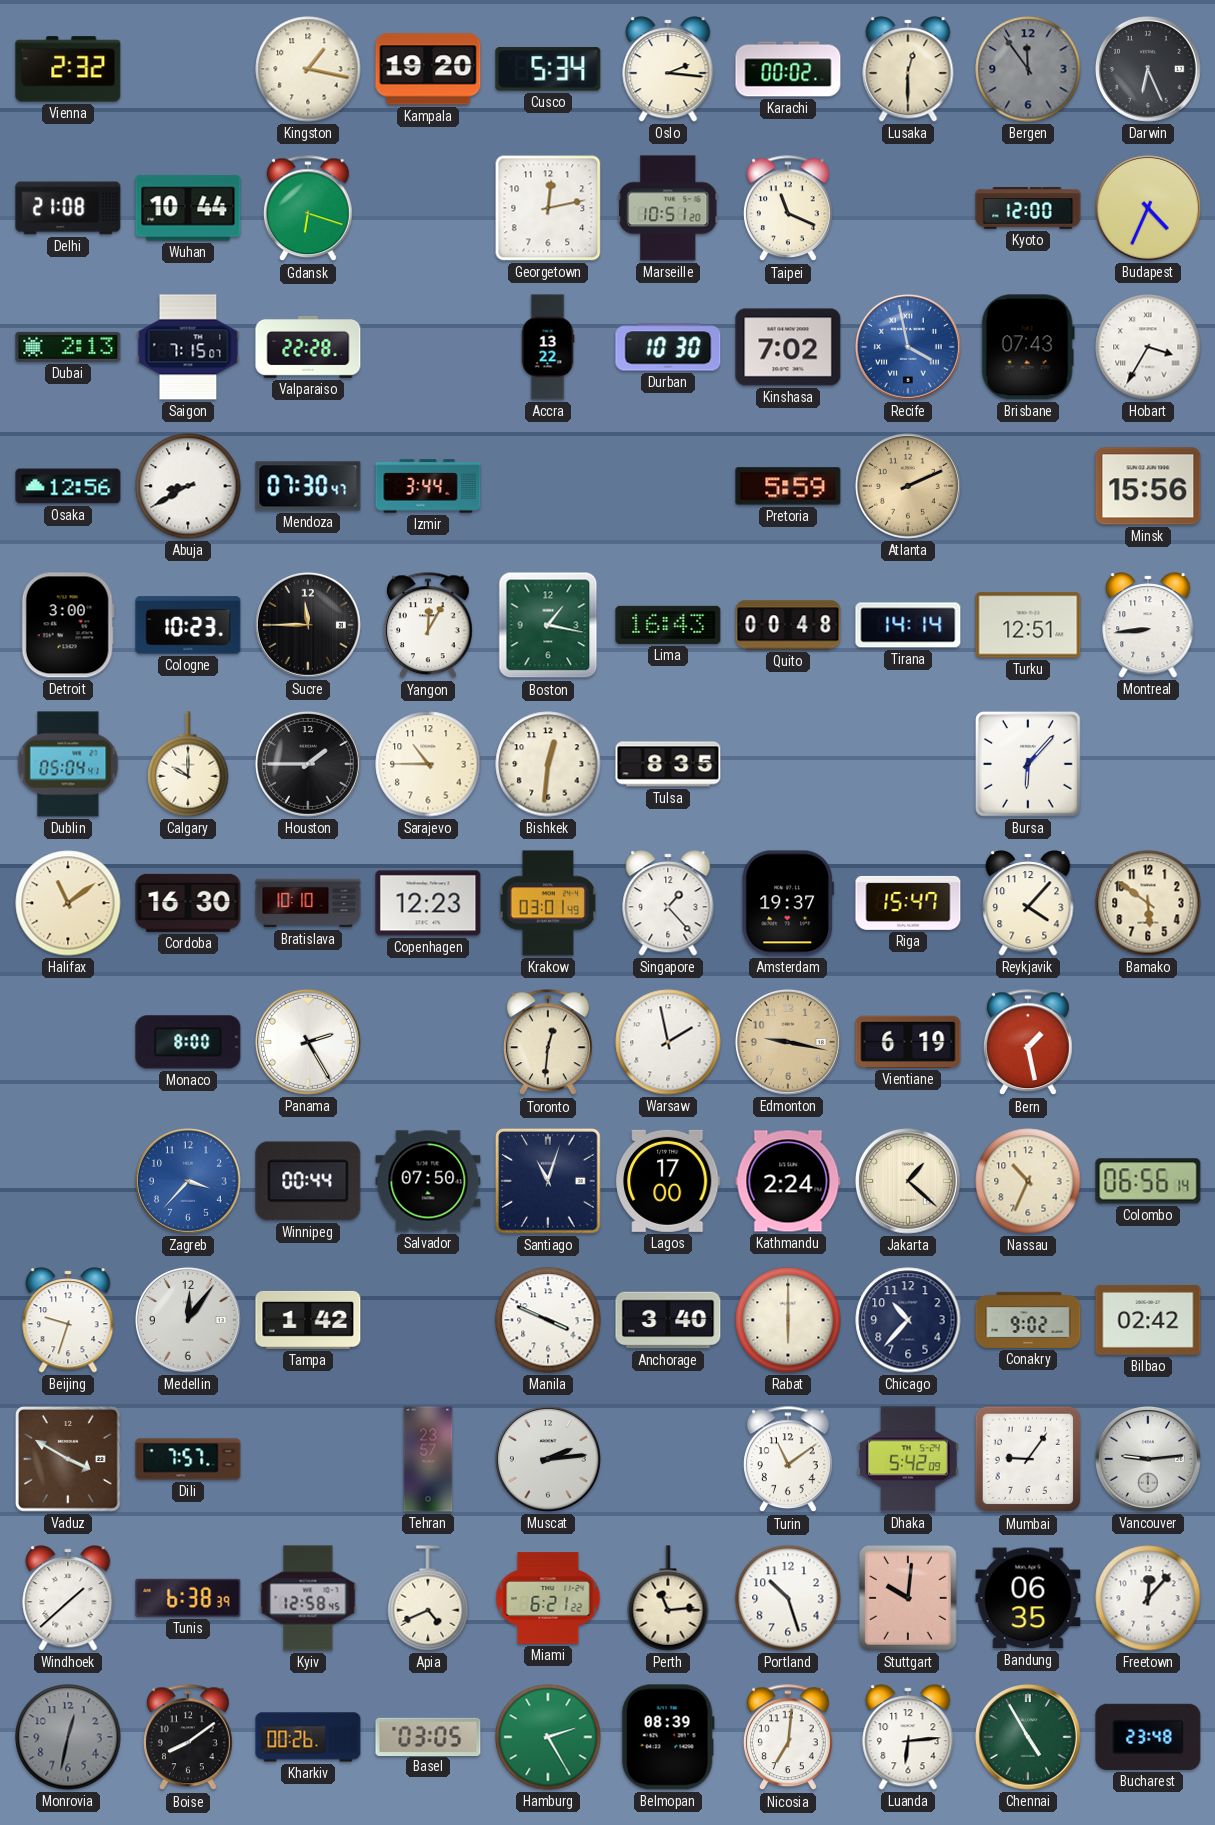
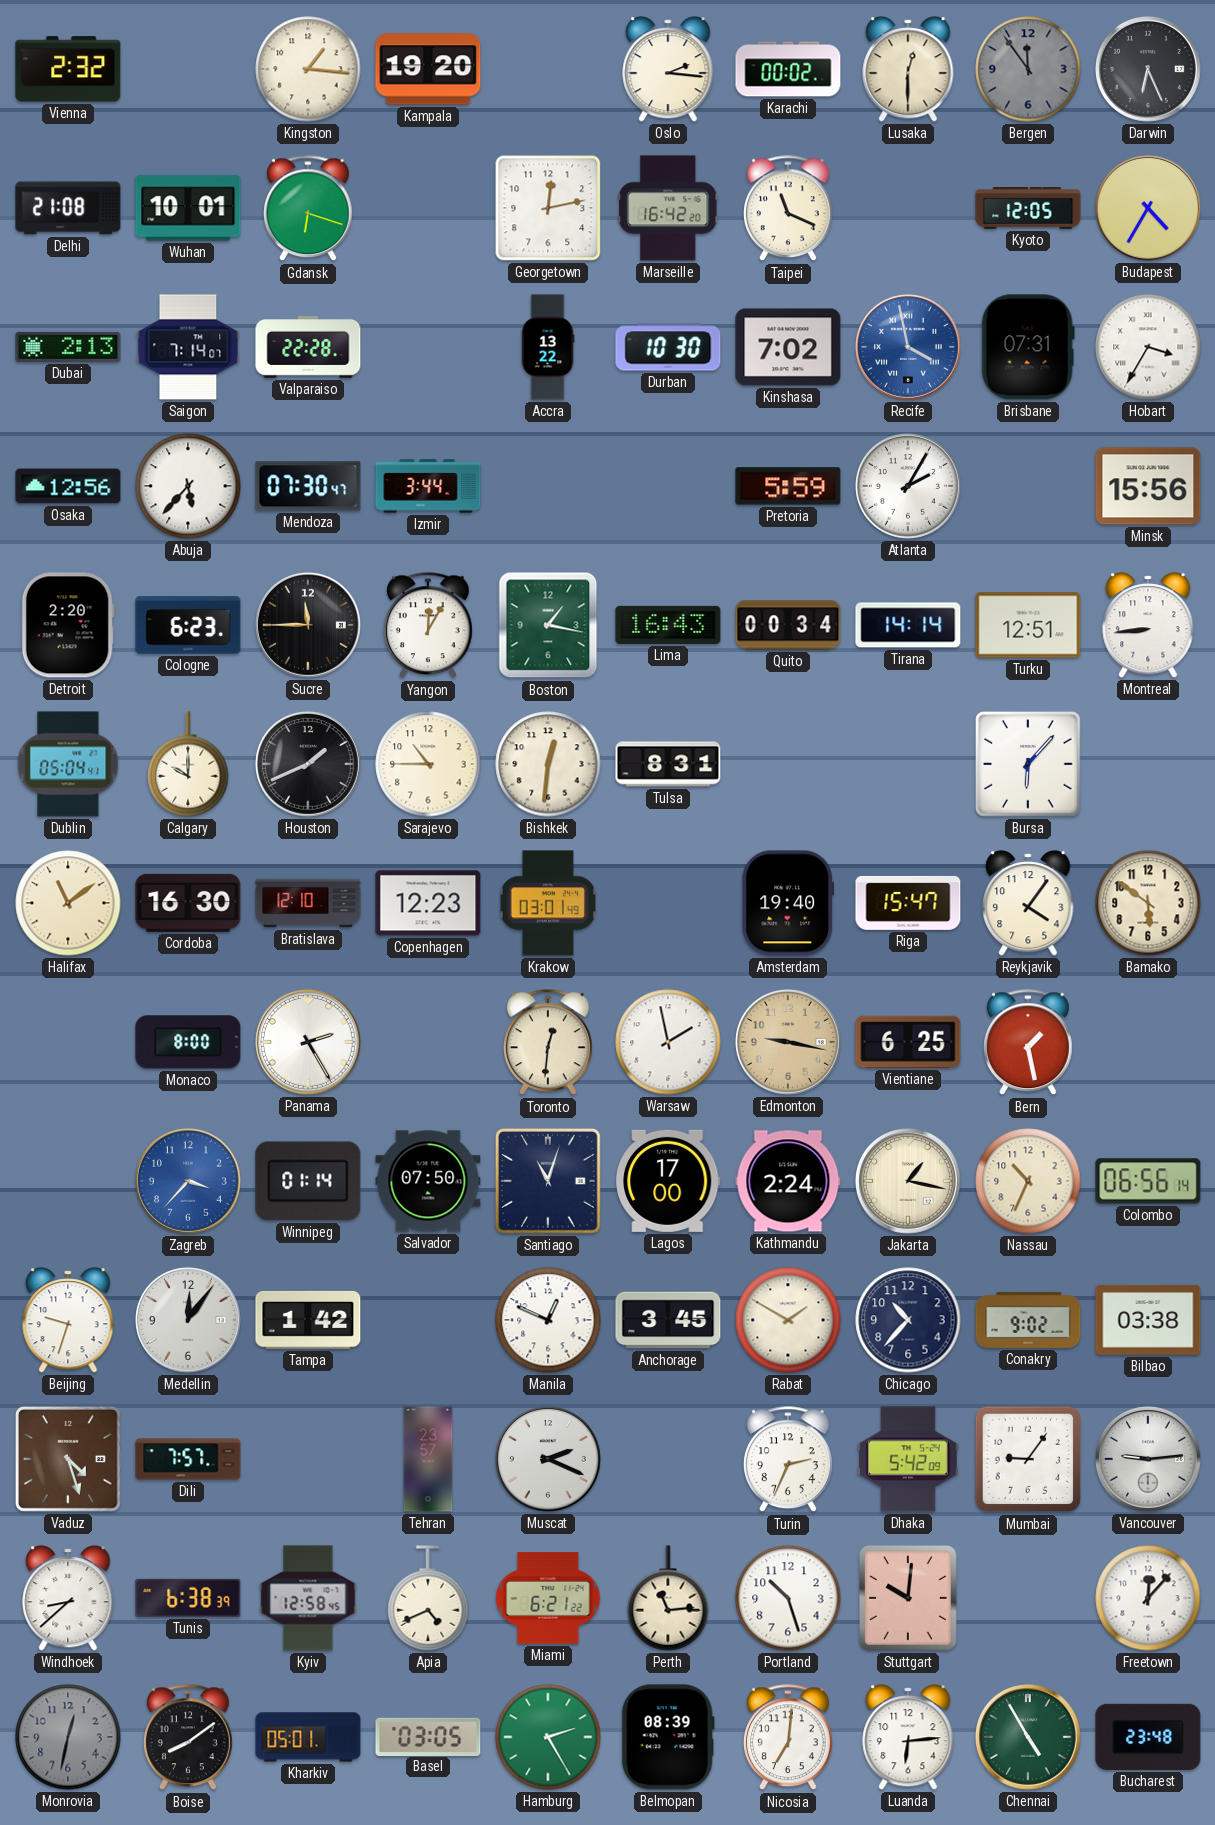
Kingston: 1:17 -> 1:16
Cusco: 5:34 -> none
Wuhan: 10:44 -> 10:01
Marseille: 10:51 -> 16:42
Kyoto: 12:00 -> 12:05
Budapest: 4:34 -> 4:35
Saigon: 7:15 -> 7:14
Brisbane: 07:43 -> 07:31
Abuja: 8:40 -> 5:37
Atlanta: 2:11 -> 2:05
Atlanta dial: champagne -> white
Detroit: 3:00 -> 2:20
Cologne: 10:23 -> 6:23
Quito: 00:48 -> 00:34
Houston: 1:45 -> 1:41
Tulsa: 8:35 -> 8:31
Bratislava: 10:10 -> 12:10
Singapore: 1:23 -> none
Amsterdam: 19:37 -> 19:40
Reykjavik: 4:07 -> 4:06
Vientiane: 6:19 -> 6:25
Winnipeg: 00:44 -> 01:14
Jakarta: 1:22 -> 1:17
Manila: 3:49 -> 12:49
Anchorage: 3:40 -> 3:45
Rabat: 6:00 -> 1:50
Bilbao: 02:42 -> 03:38
Vaduz: 3:50 -> 4:27
Muscat: 2:14 -> 2:19
Turin: 11:09 -> 2:34
Windhoek: 1:38 -> 8:38
Bandung: 06:35 -> none
Kharkiv: 00:26 -> 05:01
